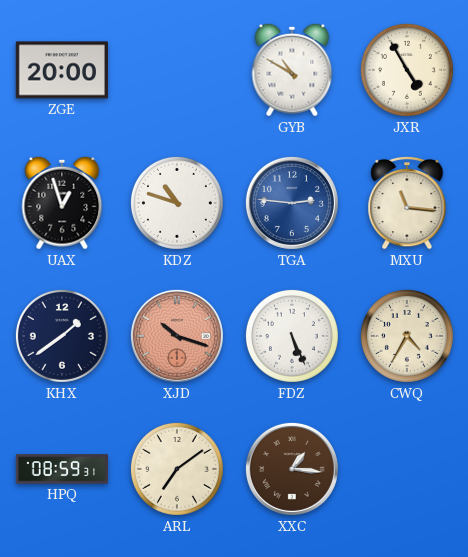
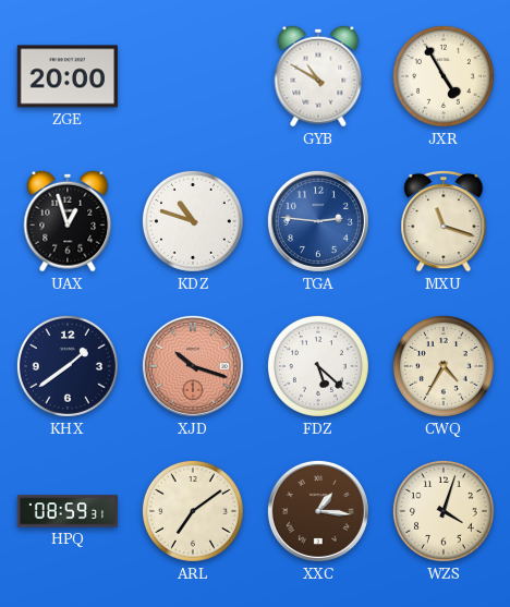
MXU: 11:16 -> 11:18
FDZ: 5:26 -> 5:22
WZS: none -> 4:03
